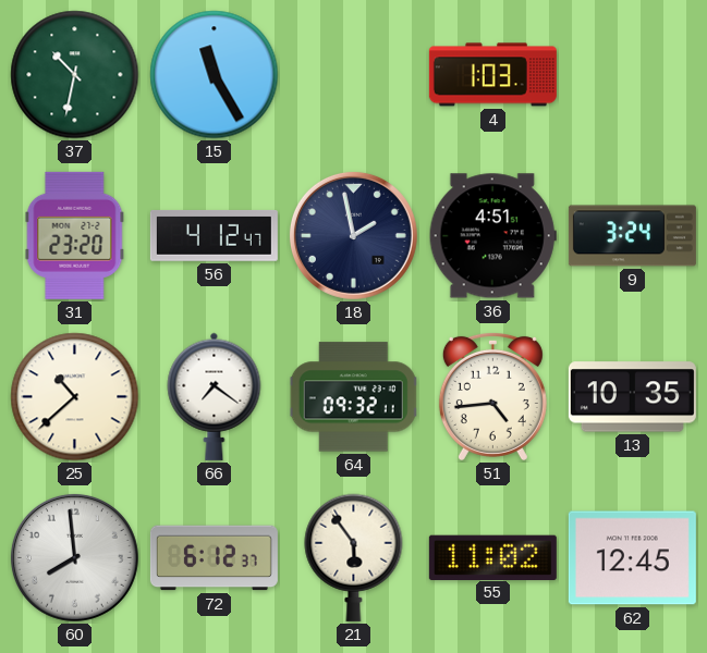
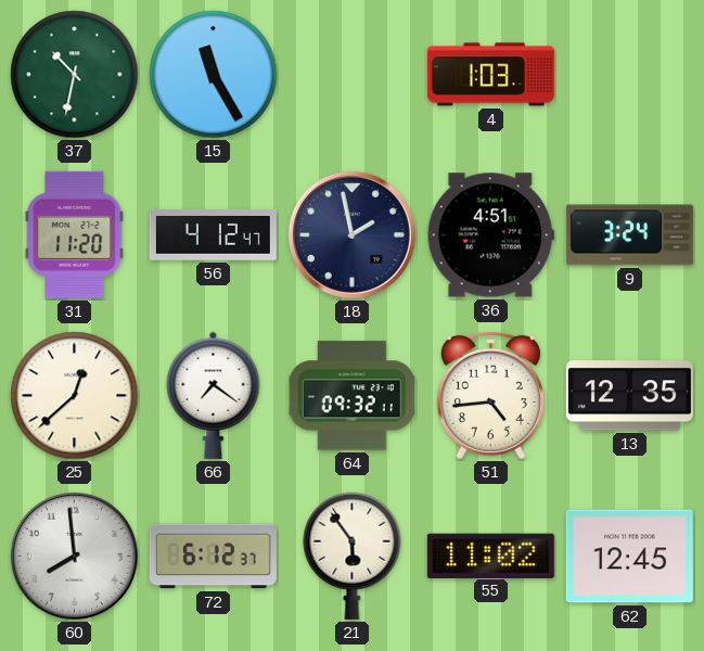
31: 23:20 -> 11:20
25: 10:38 -> 12:38
13: 10:35 -> 12:35
